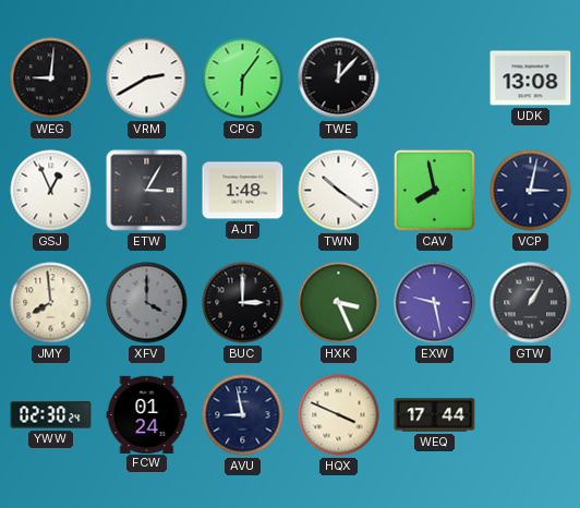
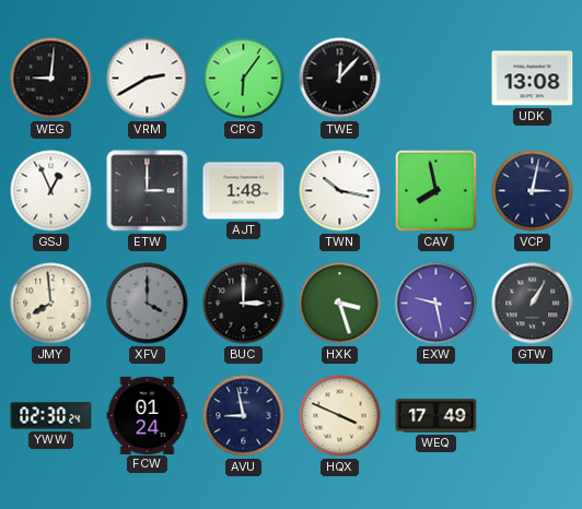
ETW: 3:05 -> 3:00
TWN: 10:21 -> 10:17
HXK: 3:26 -> 3:27
WEQ: 17:44 -> 17:49
